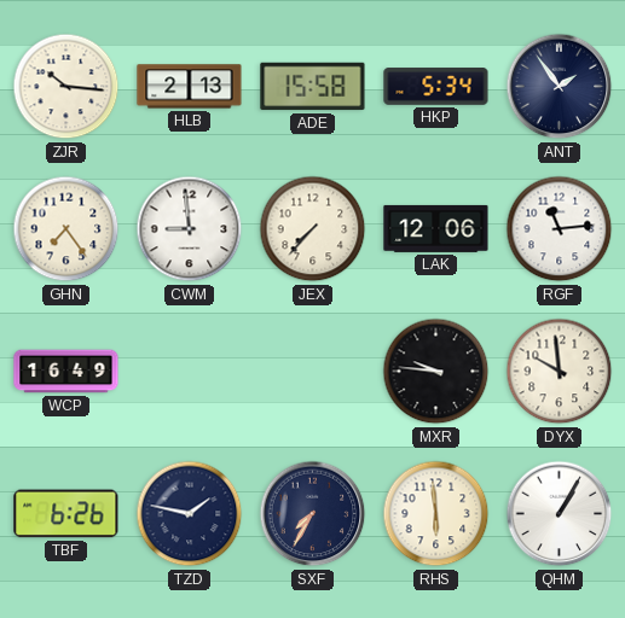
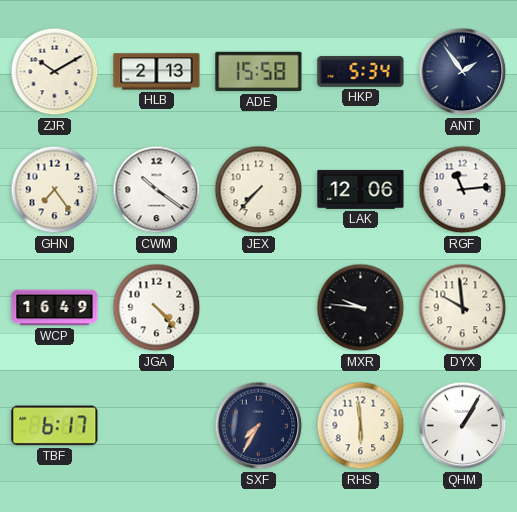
ZJR: 10:16 -> 10:10
CWM: 8:59 -> 10:21
JGA: none -> 4:23
TBF: 6:26 -> 6:17
TZD: 1:47 -> none
